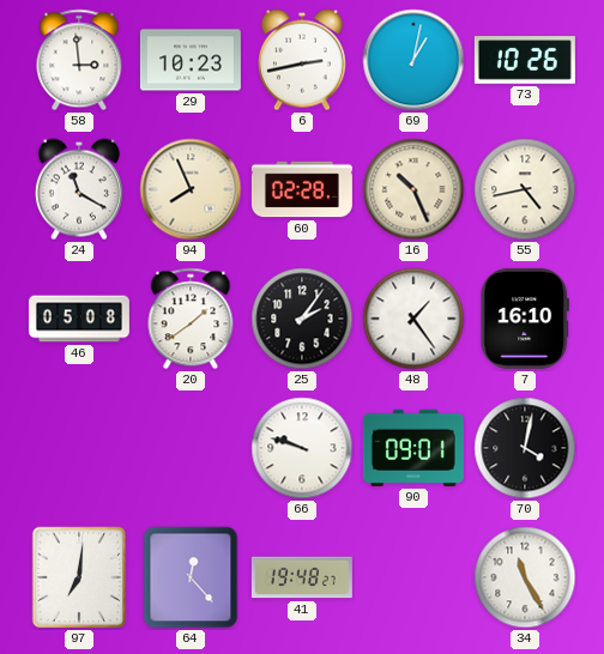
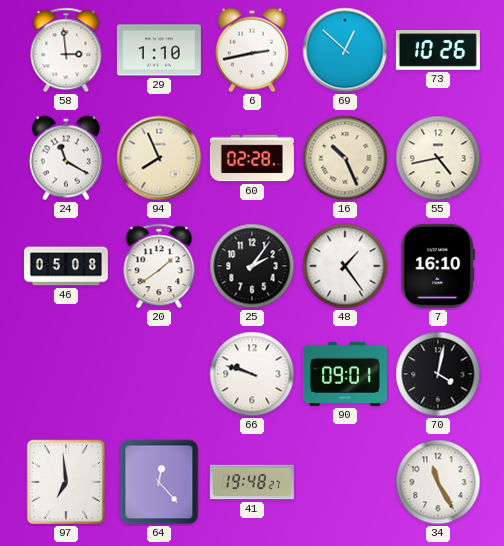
29: 10:23 -> 1:10
69: 1:02 -> 12:52
97: 7:01 -> 6:59
